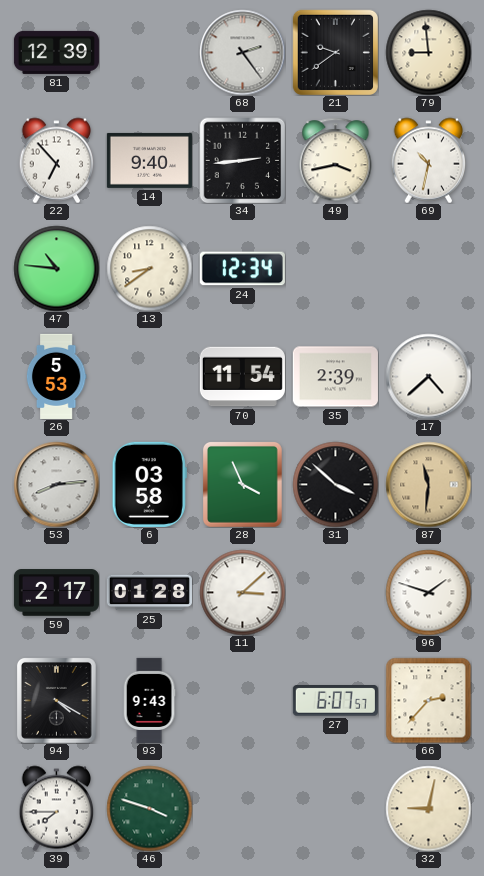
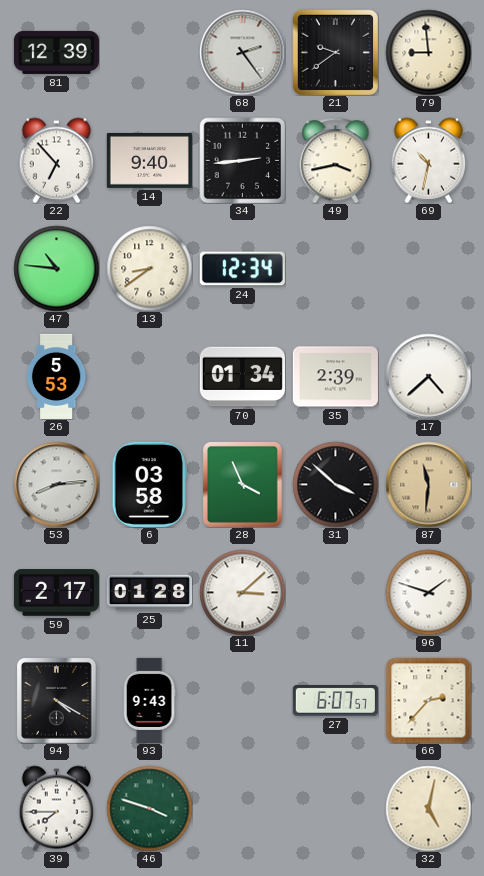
70: 11:54 -> 01:34
32: 9:02 -> 5:02
